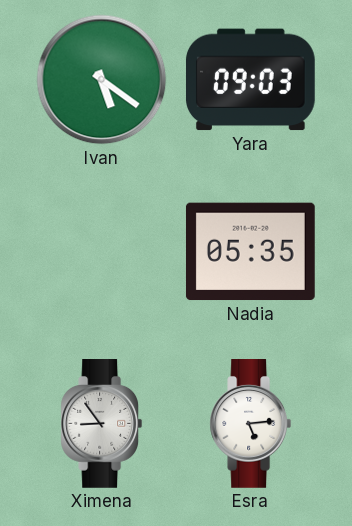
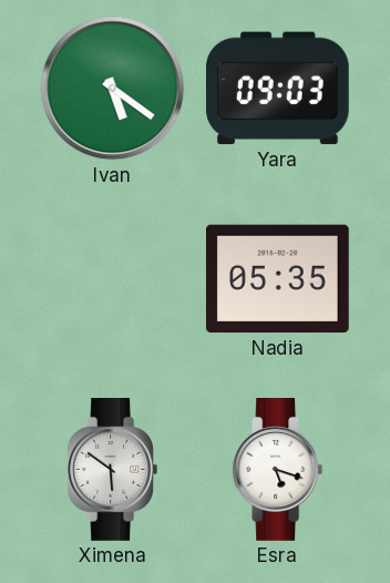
Ximena: 8:54 -> 5:51
Esra: 5:14 -> 5:18
